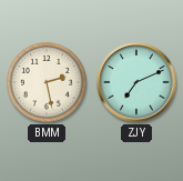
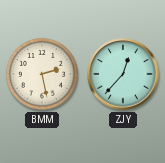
ZJY: 7:11 -> 12:37
